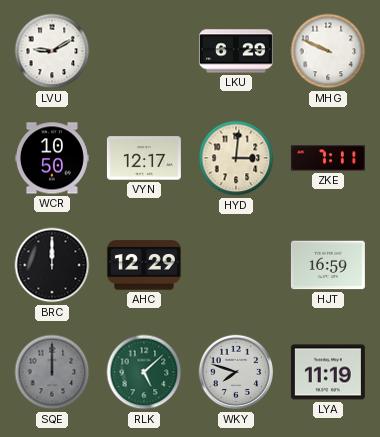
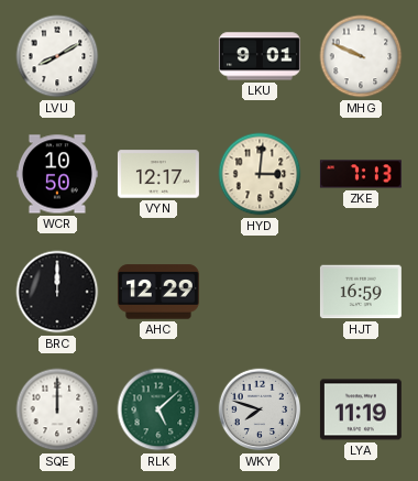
LVU: 9:10 -> 8:10
LKU: 6:29 -> 9:01
ZKE: 7:11 -> 7:13
SQE dial: grey -> white
